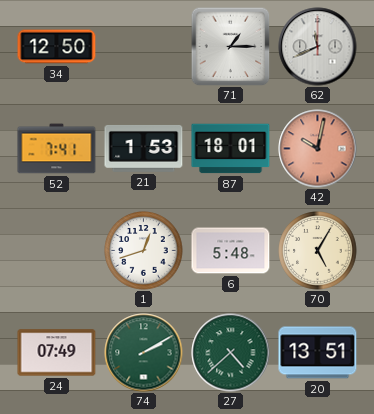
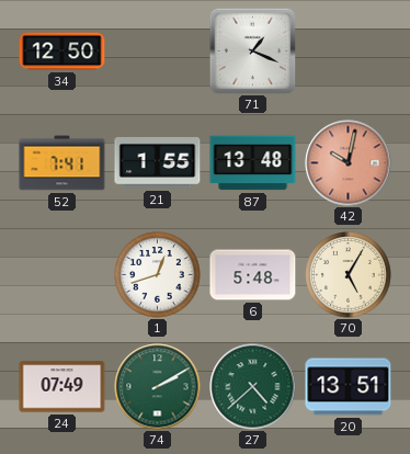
71: 1:15 -> 1:19
62: 11:41 -> none
21: 1:53 -> 1:55
87: 18:01 -> 13:48
